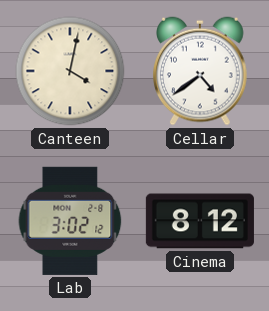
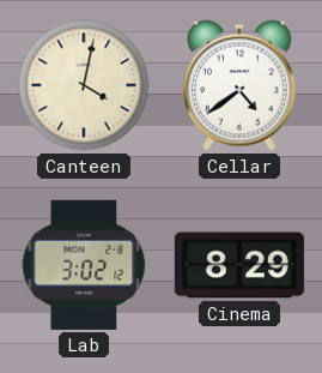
Cinema: 8:12 -> 8:29
